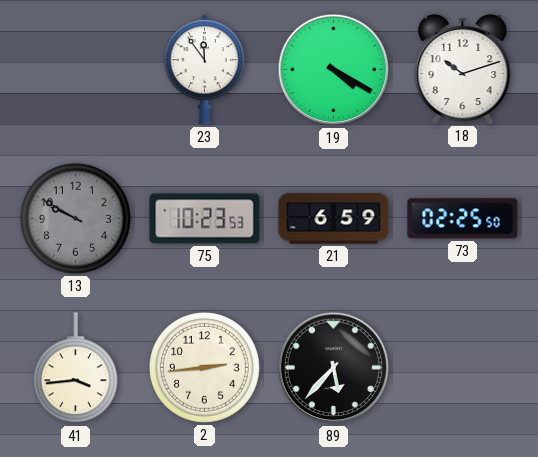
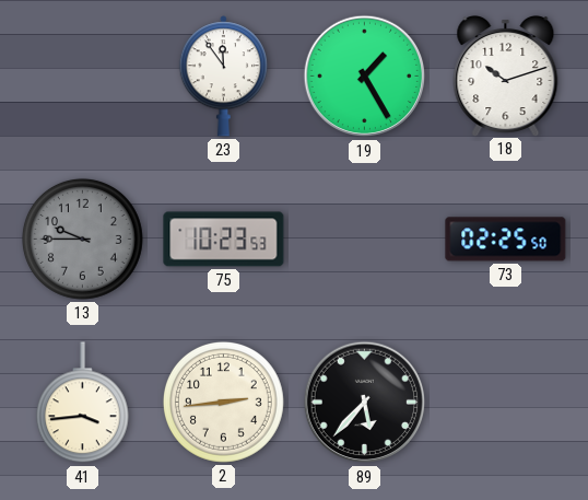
19: 4:20 -> 1:25
13: 9:50 -> 9:45
21: 6:59 -> none
